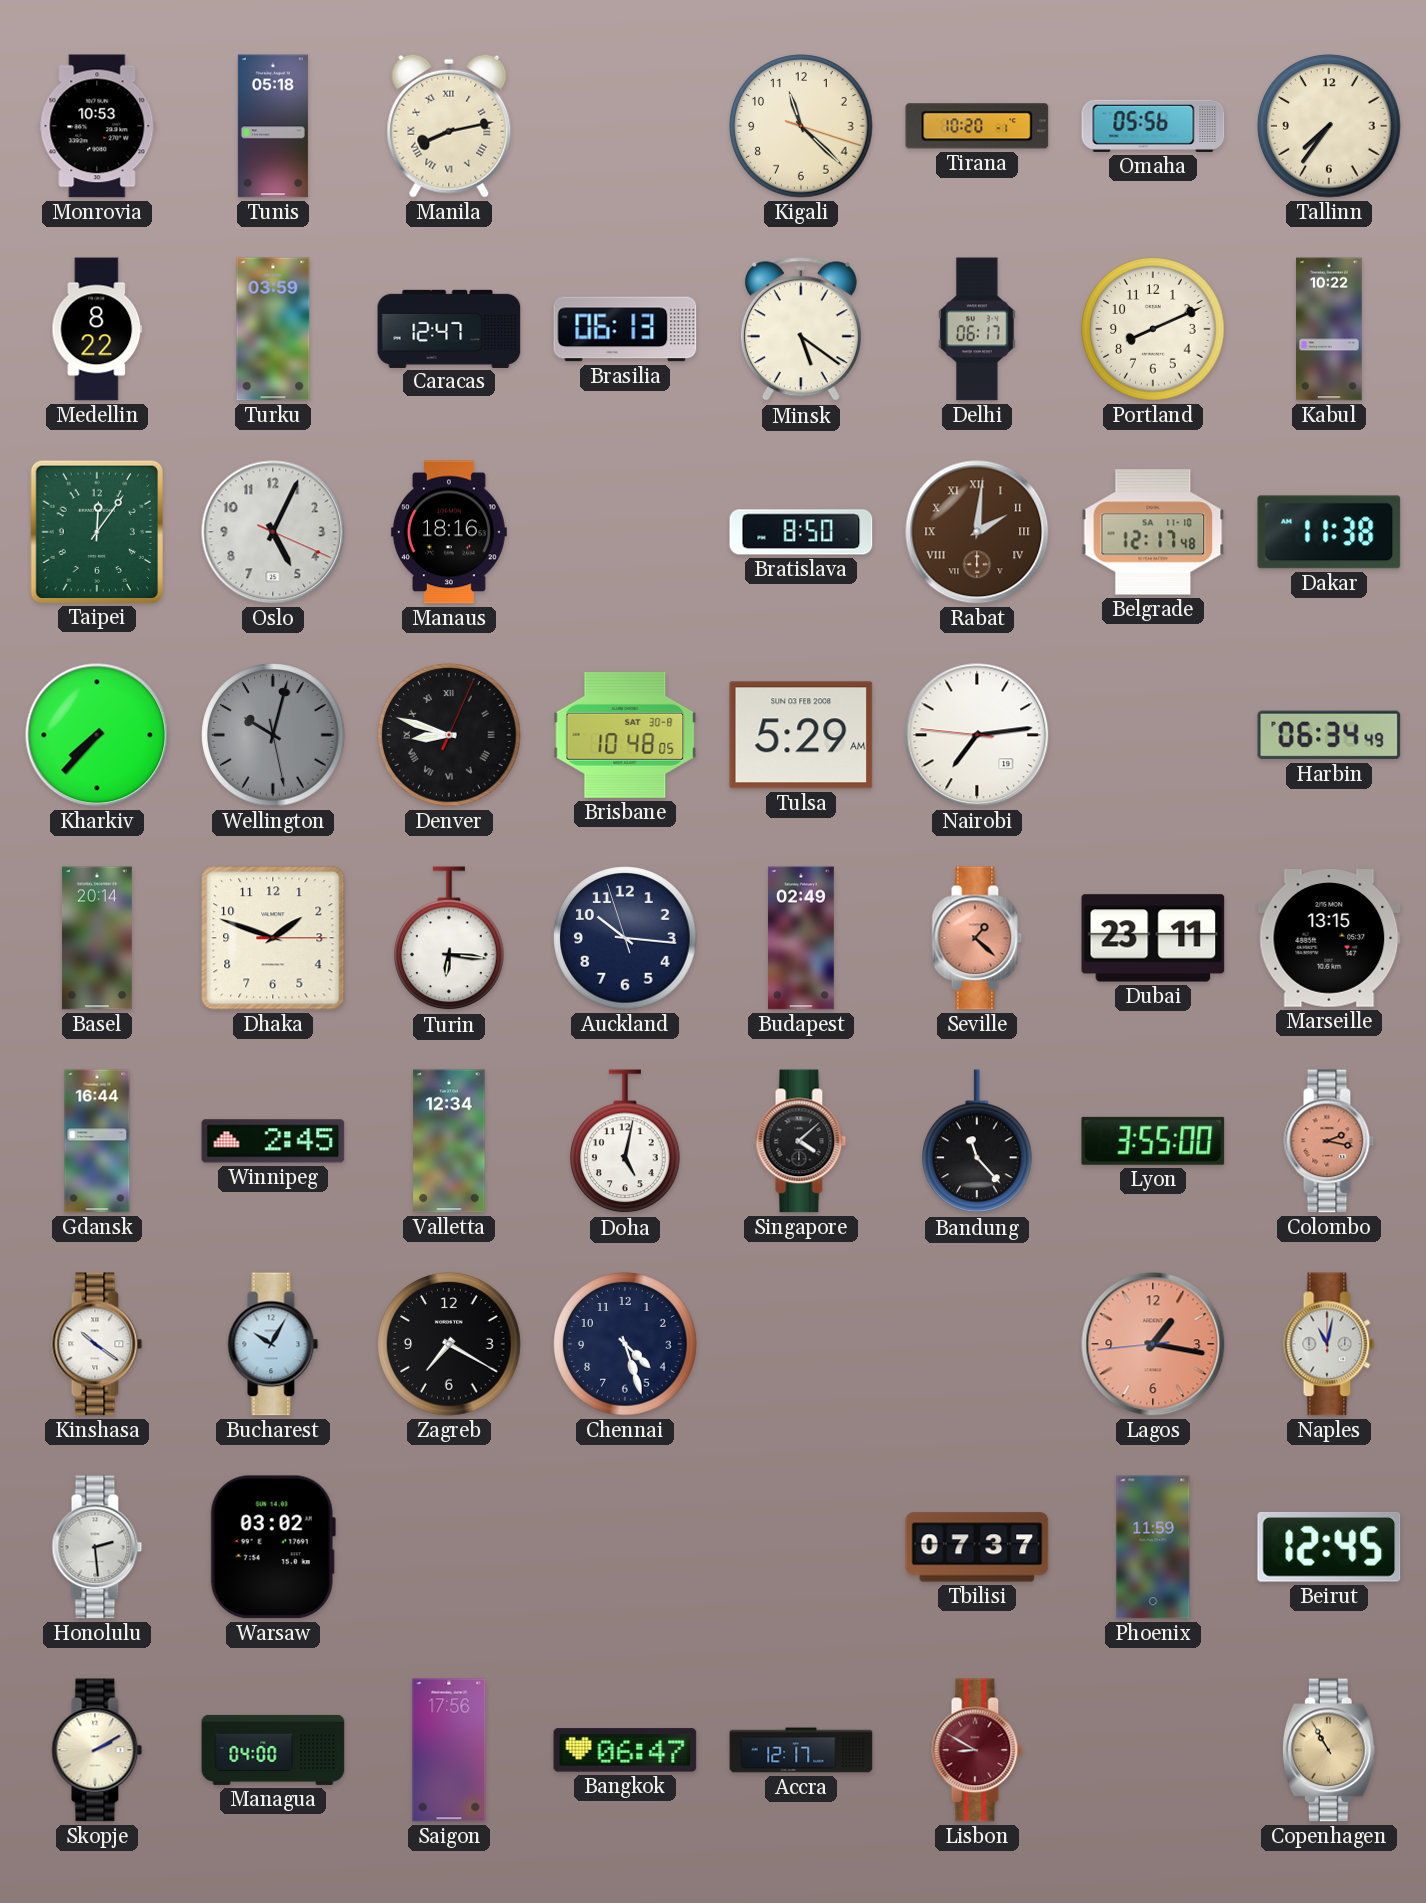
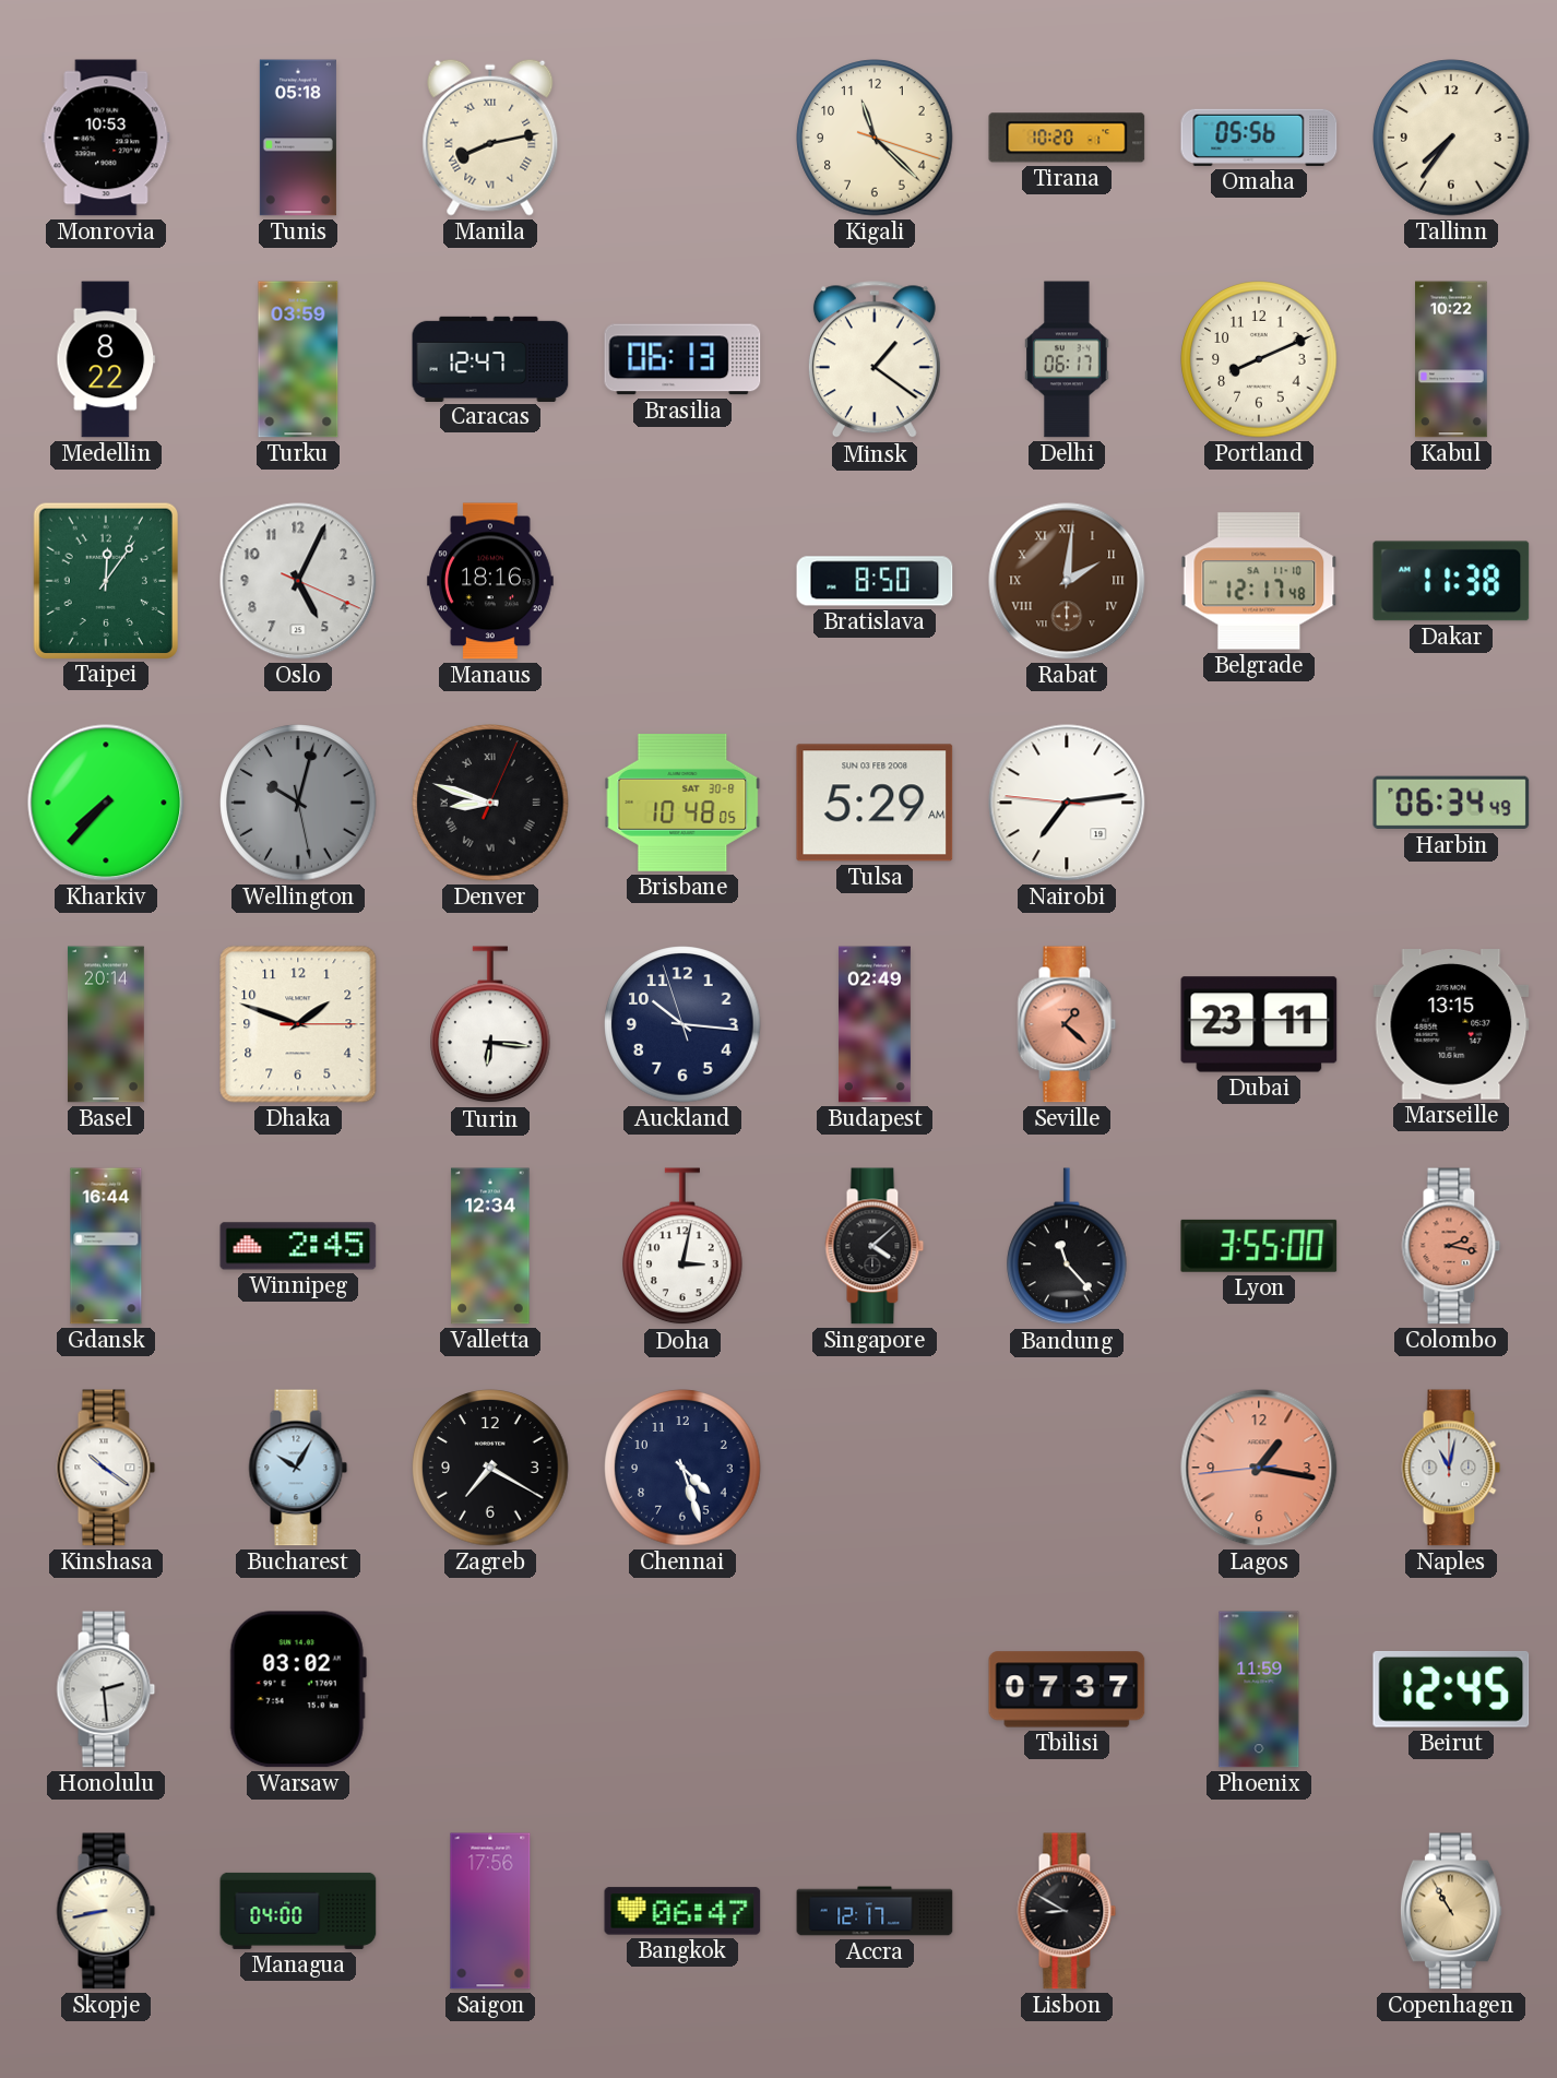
Minsk: 5:21 -> 1:21
Doha: 5:02 -> 3:02
Skopje: 2:10 -> 8:43
Lisbon dial: burgundy -> black
